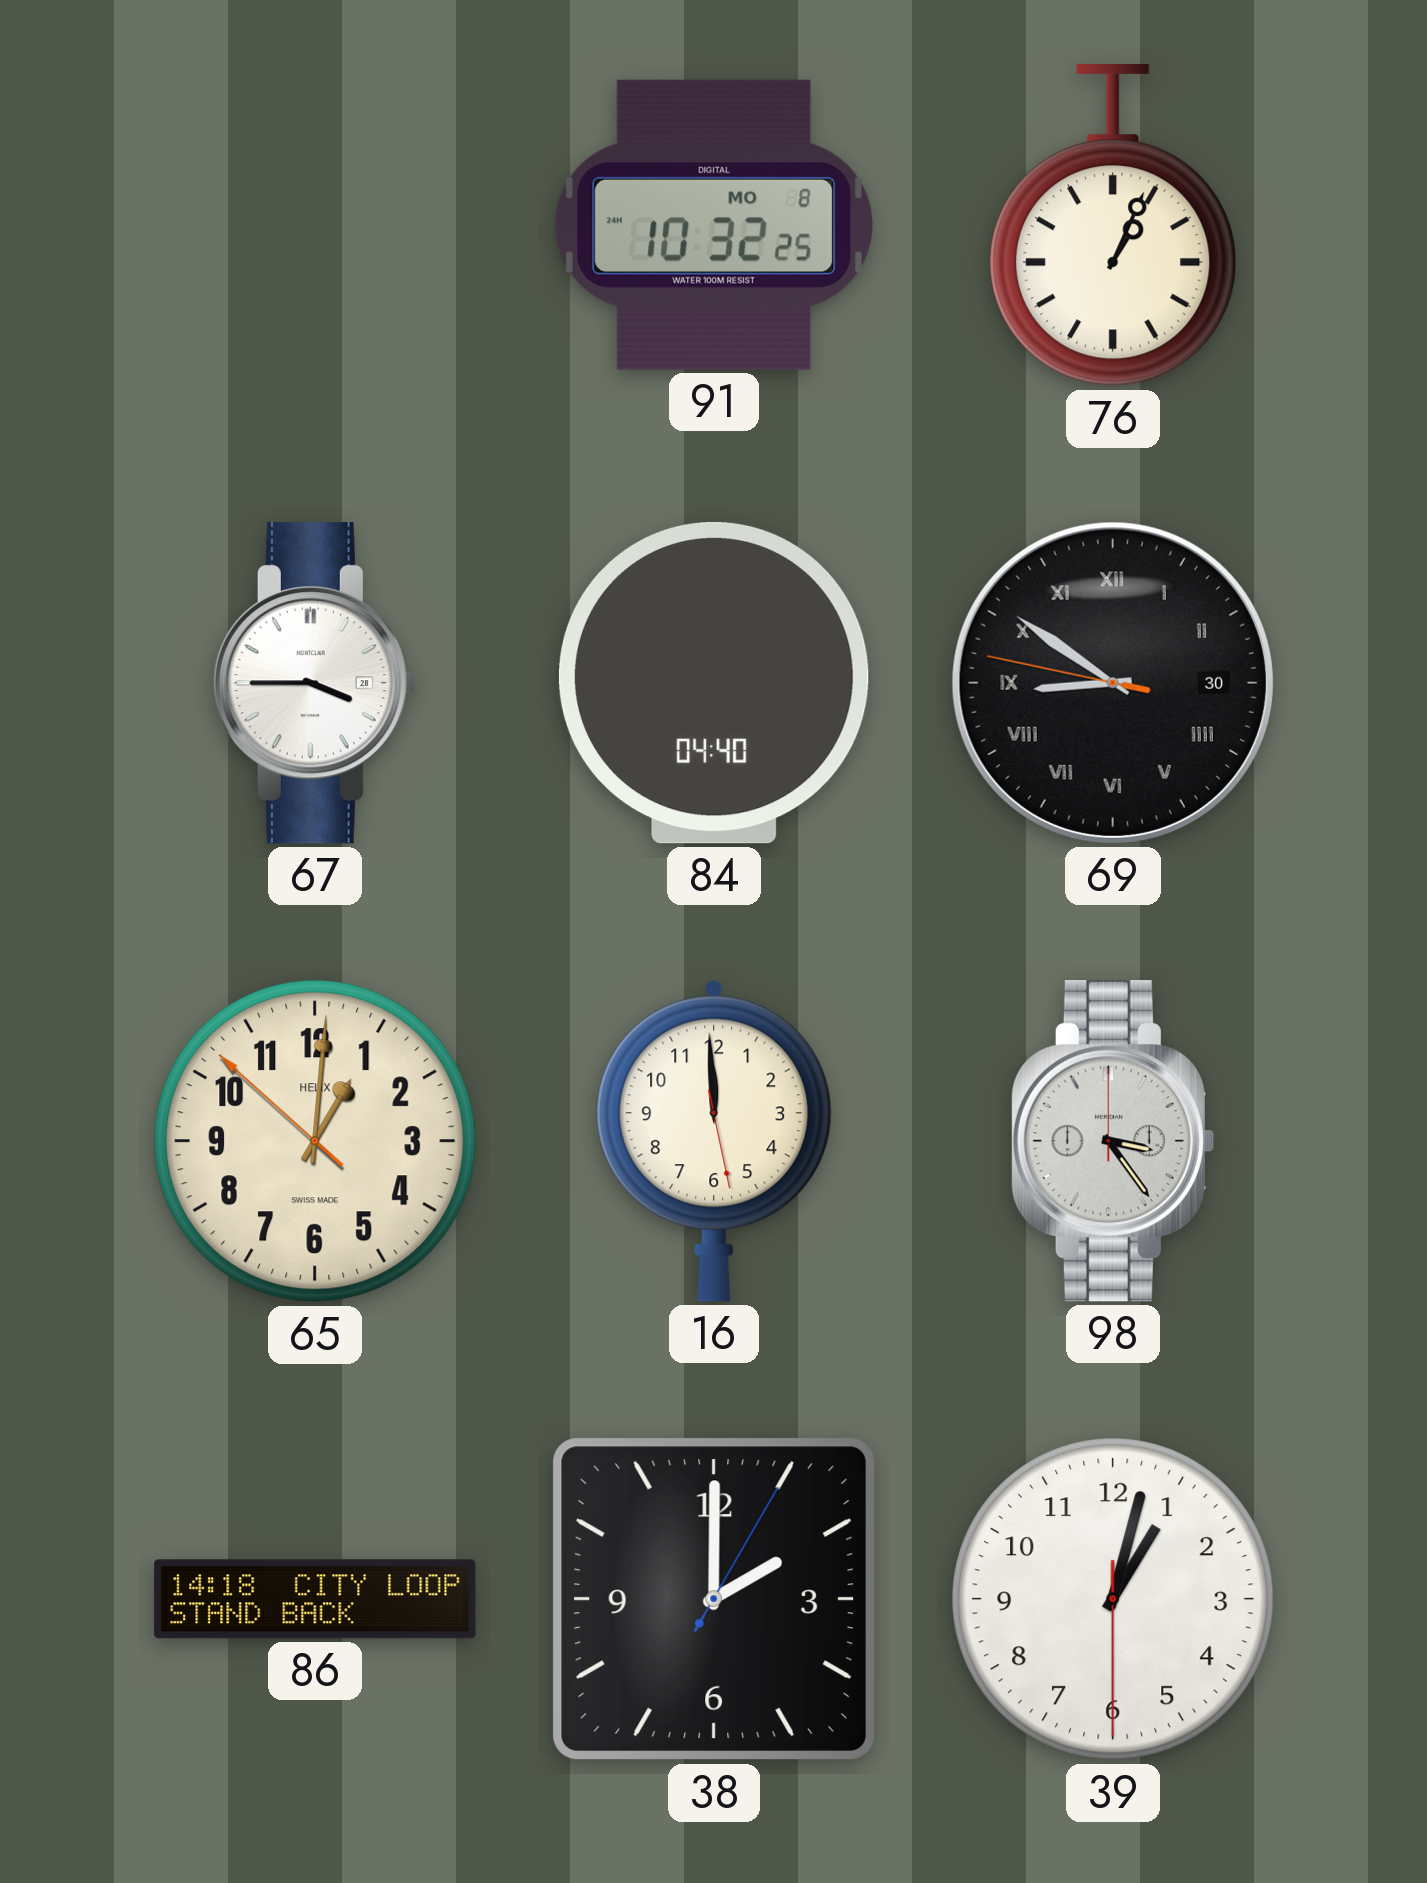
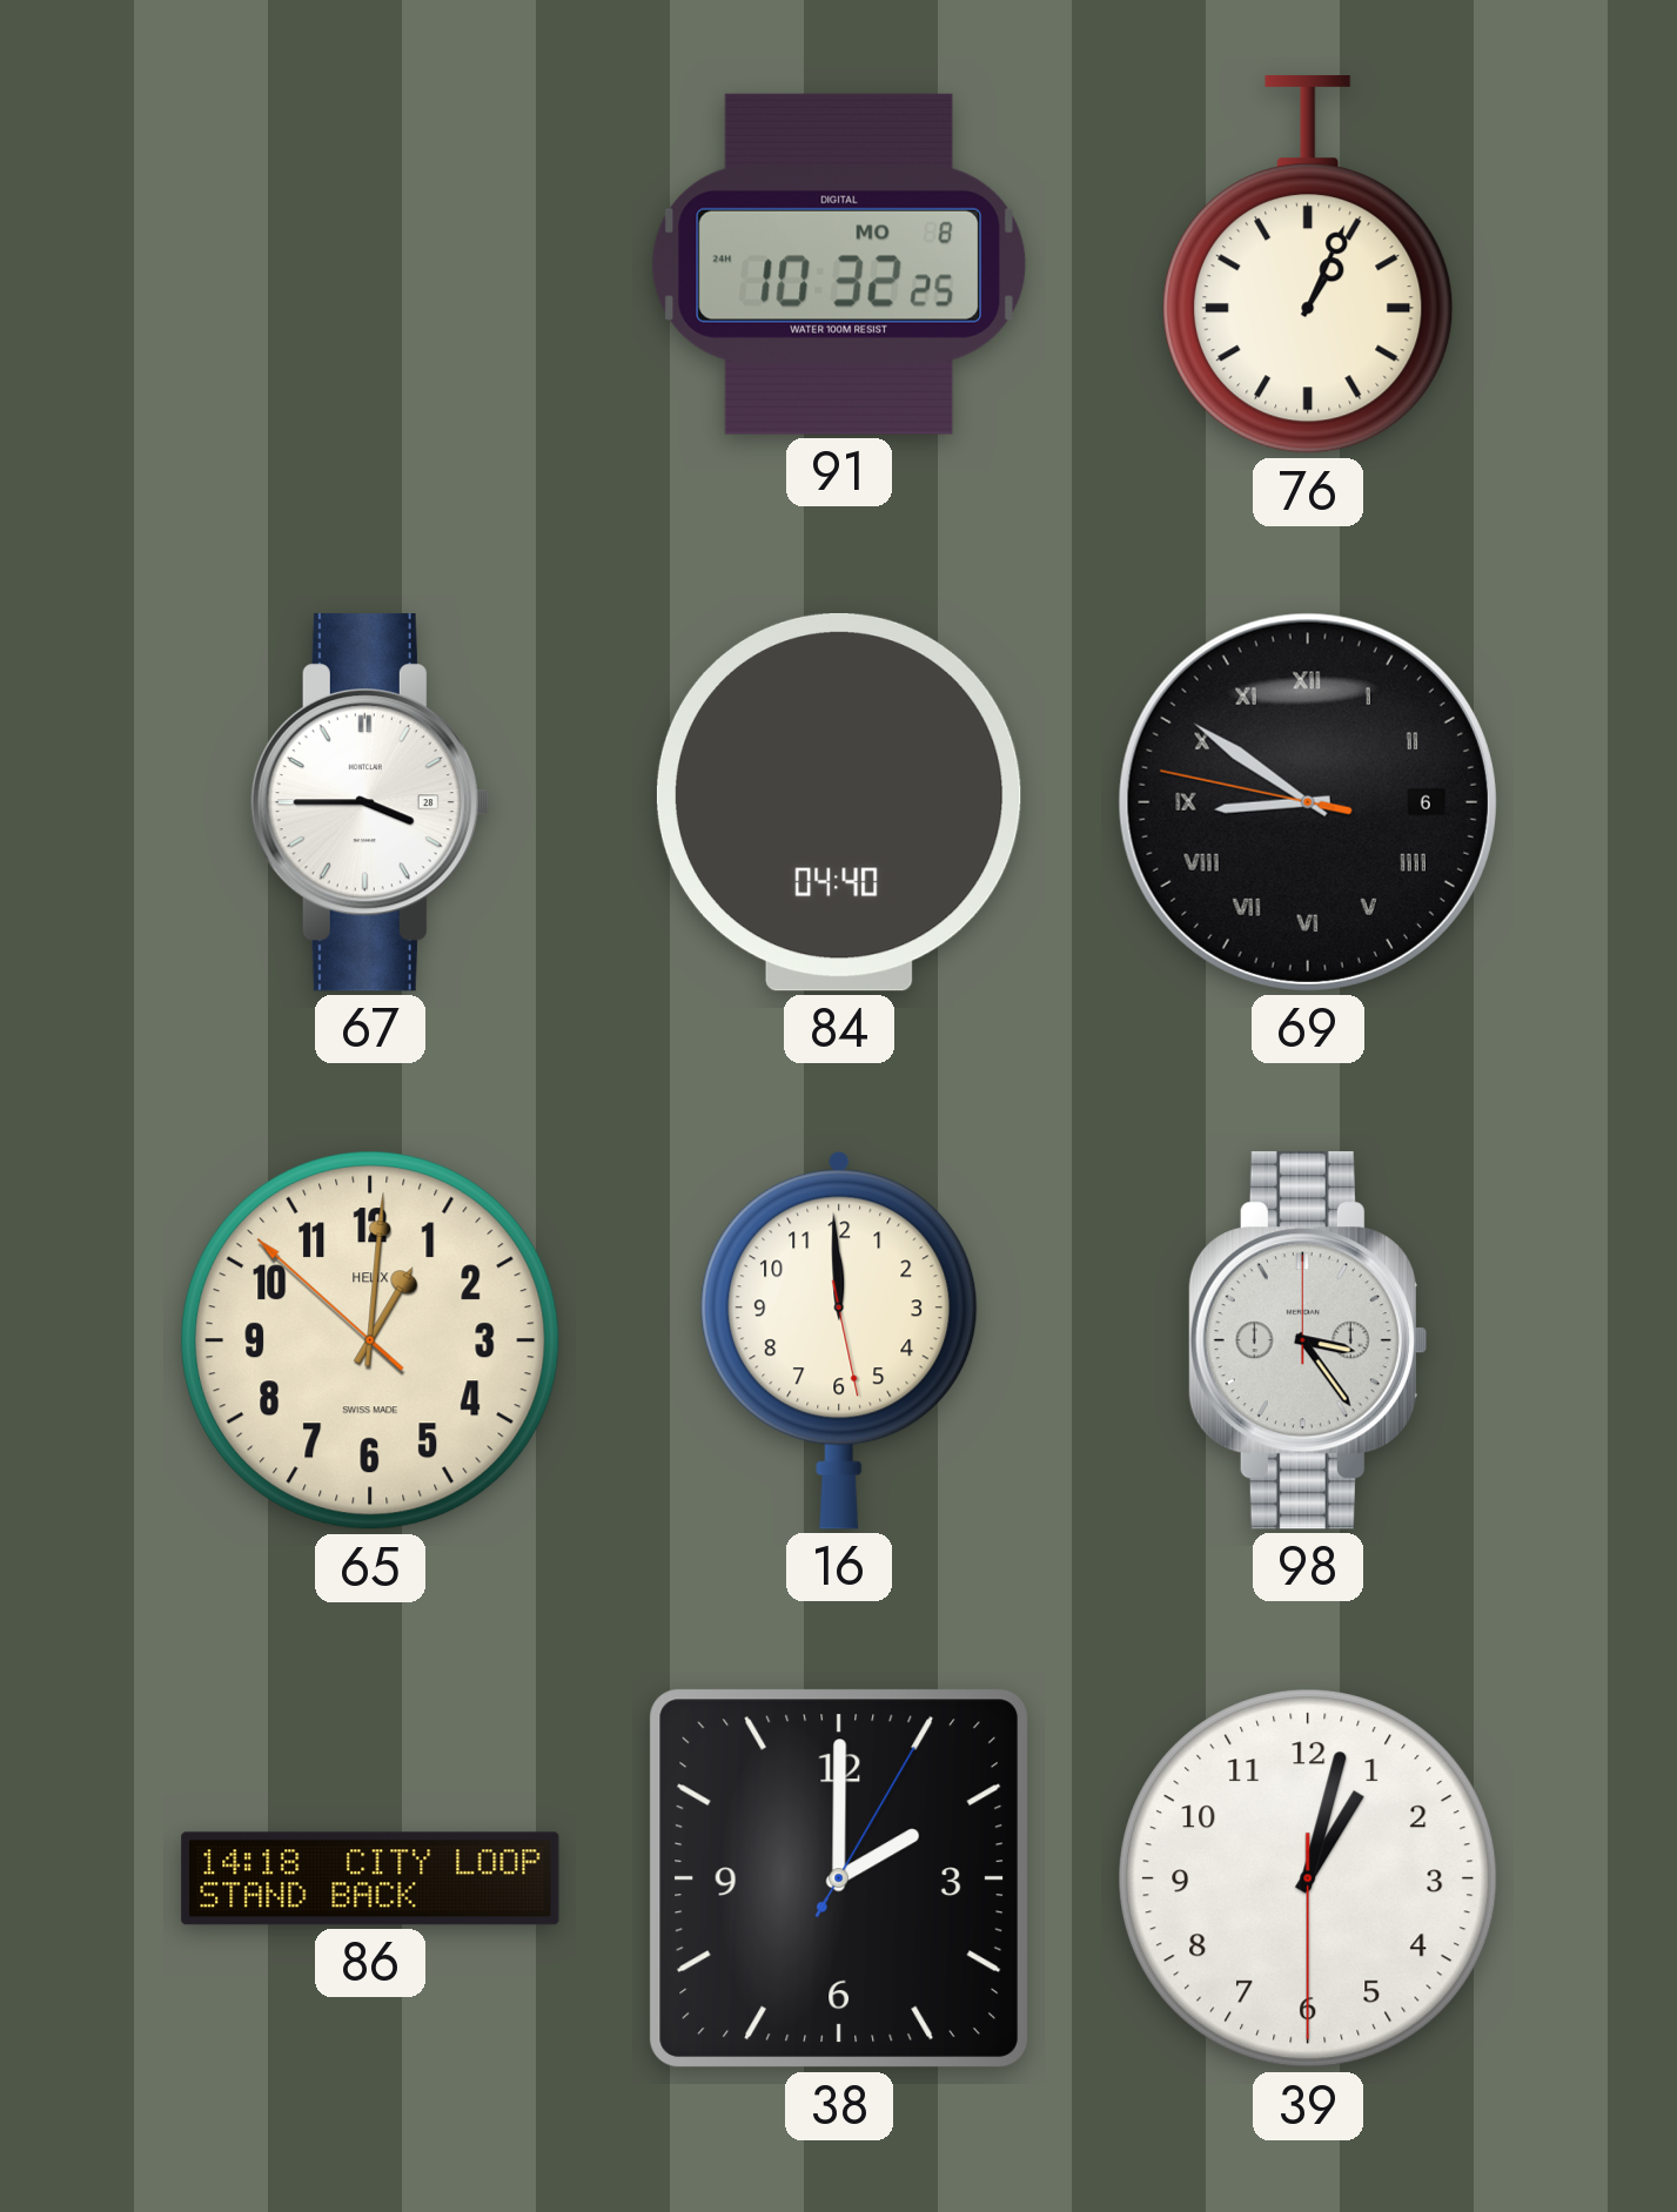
69 date: 30 -> 6
